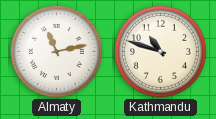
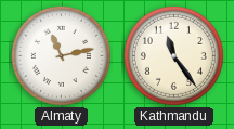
Kathmandu: 10:48 -> 11:24
